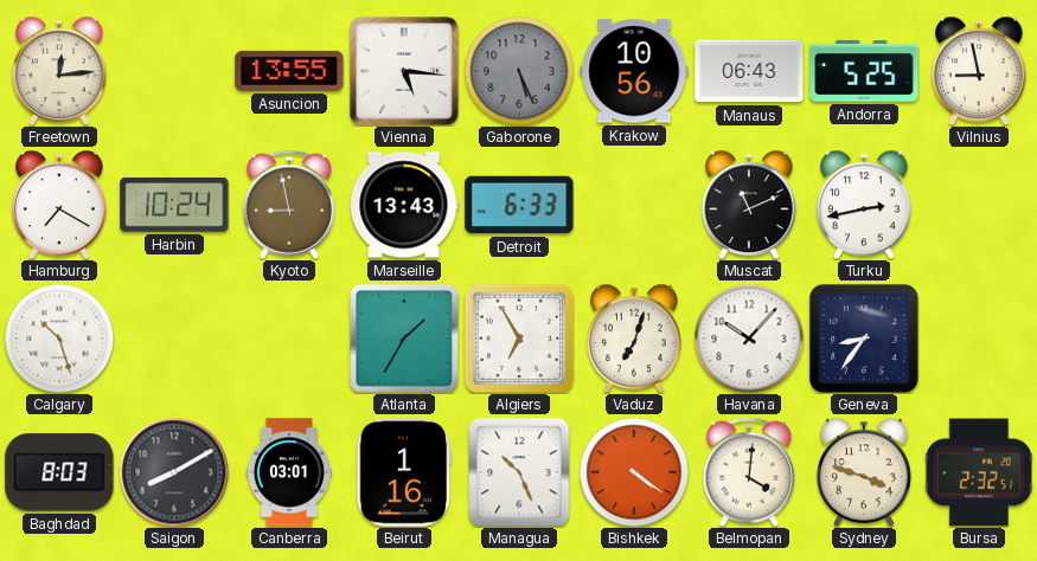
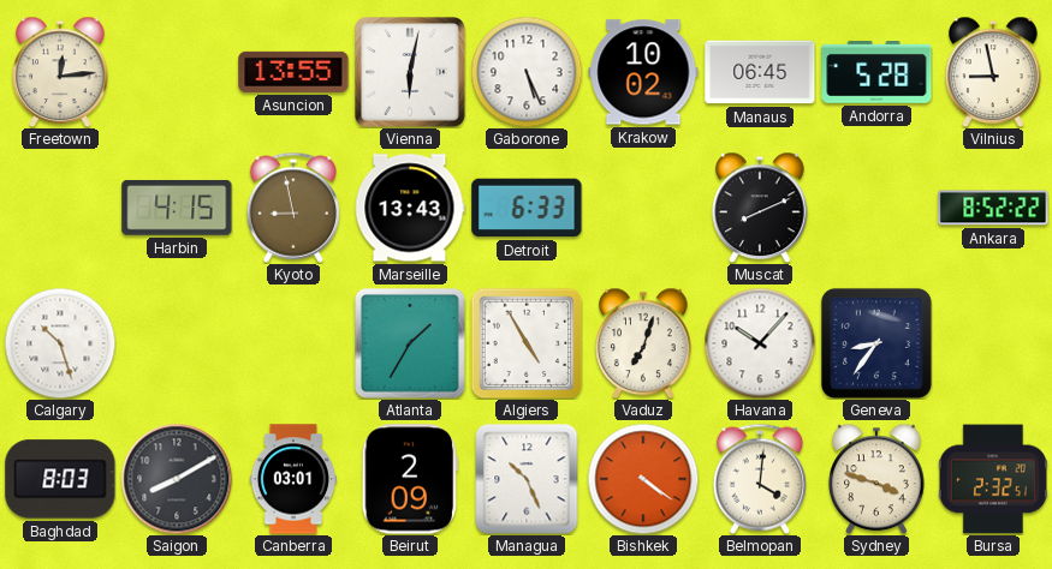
Vienna: 5:16 -> 6:02
Gaborone dial: grey -> white
Krakow: 10:56 -> 10:02
Manaus: 06:43 -> 06:45
Andorra: 5:25 -> 5:28
Hamburg: 7:20 -> none
Harbin: 10:24 -> 4:15
Muscat: 11:11 -> 8:11
Turku: 2:43 -> none
Ankara: none -> 8:52
Algiers: 6:55 -> 4:55
Beirut: 1:16 -> 2:09
